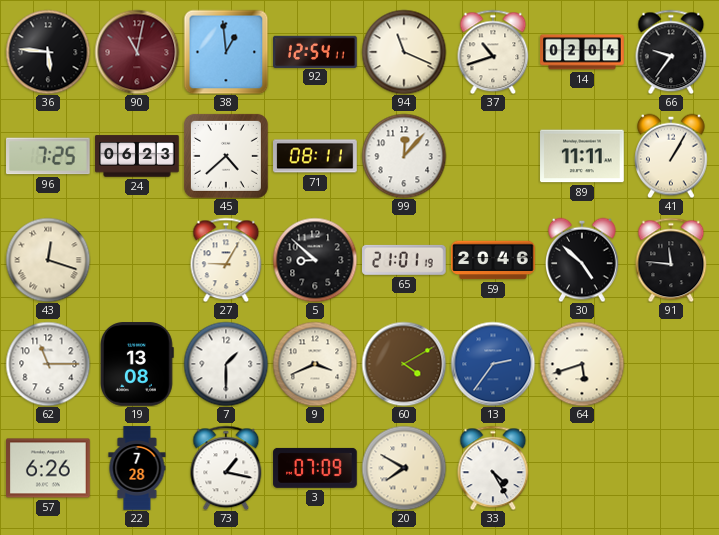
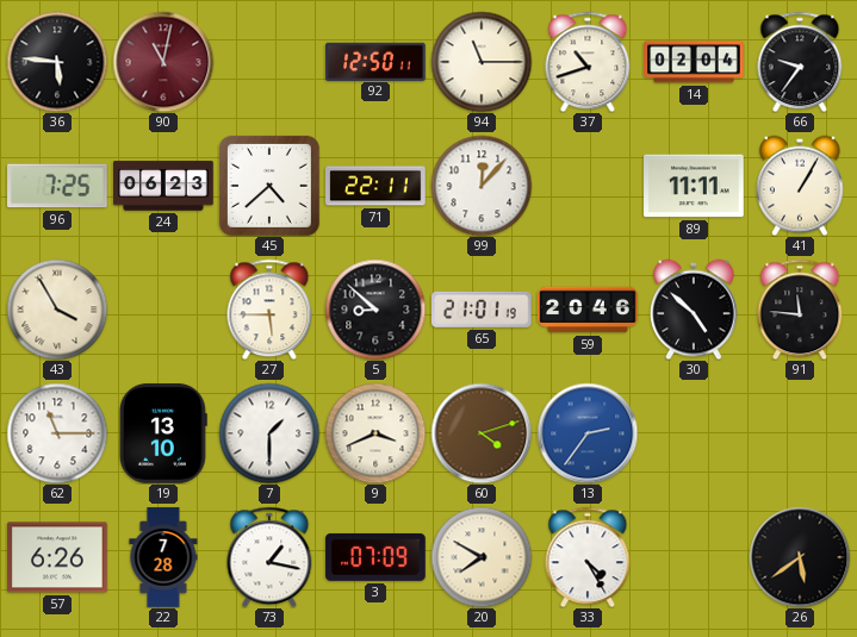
38: 12:59 -> none
92: 12:54 -> 12:50
94: 11:19 -> 11:15
71: 08:11 -> 22:11
43: 12:18 -> 3:55
27: 9:05 -> 5:45
19: 13:08 -> 13:10
60: 4:10 -> 4:12
64: 5:42 -> none
26: none -> 5:39
